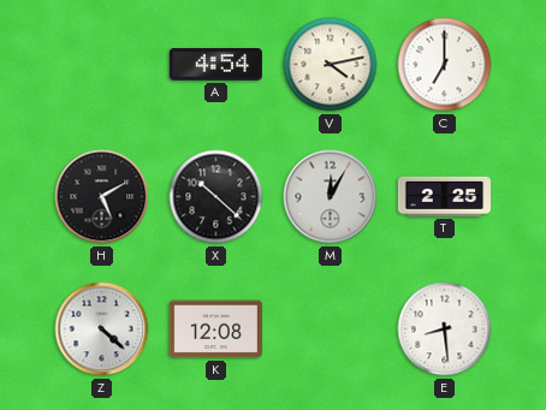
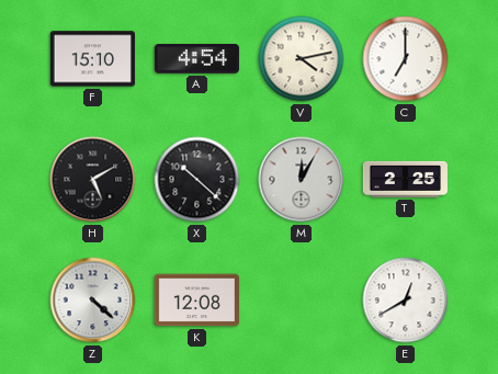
F: none -> 15:10
E: 8:29 -> 12:40
